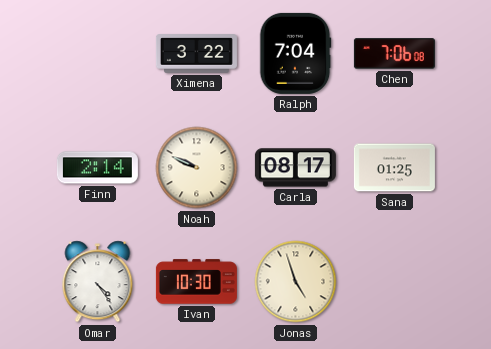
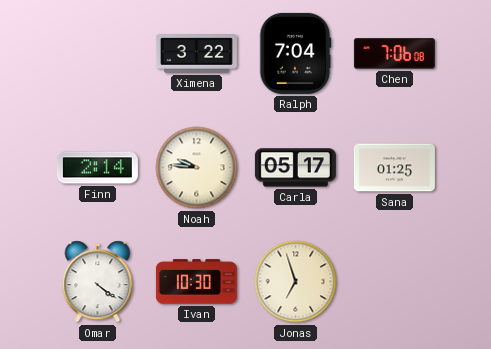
Noah: 9:49 -> 9:46
Carla: 08:17 -> 05:17
Omar: 4:24 -> 4:21
Jonas: 4:57 -> 6:57
